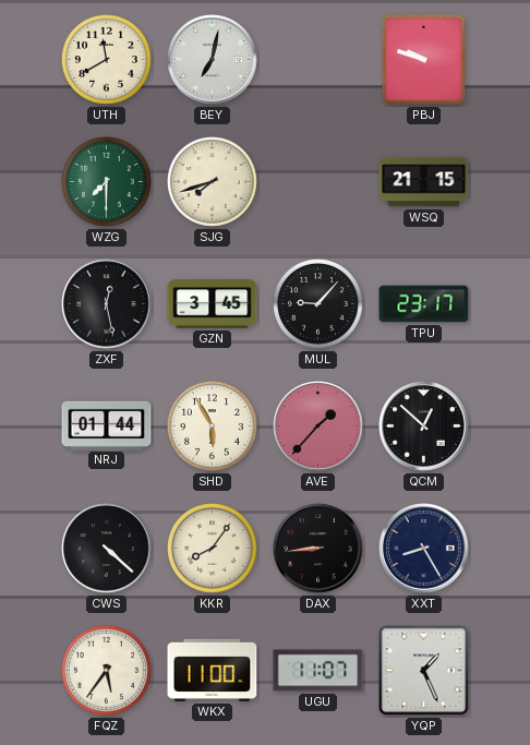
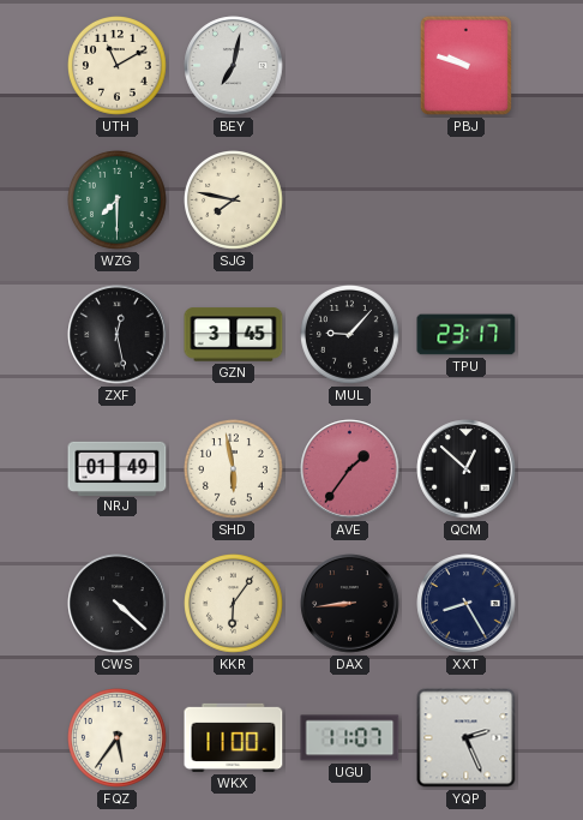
UTH: 11:40 -> 11:10
SJG: 7:42 -> 7:47
WSQ: 21:15 -> none
NRJ: 01:44 -> 01:49
SHD: 5:55 -> 5:58
AVE: 1:37 -> 1:36
KKR: 8:06 -> 6:06
YQP: 1:26 -> 2:26
